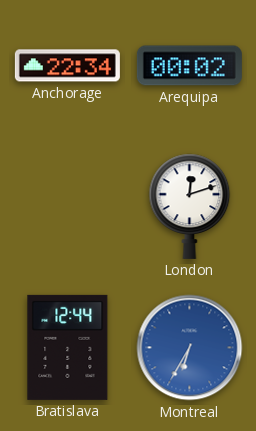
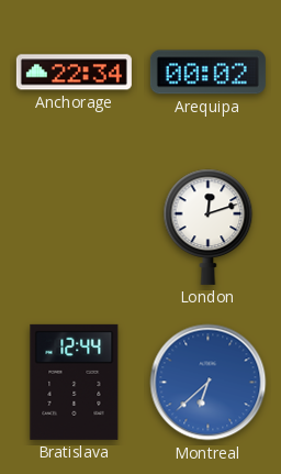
Montreal: 6:35 -> 6:38
